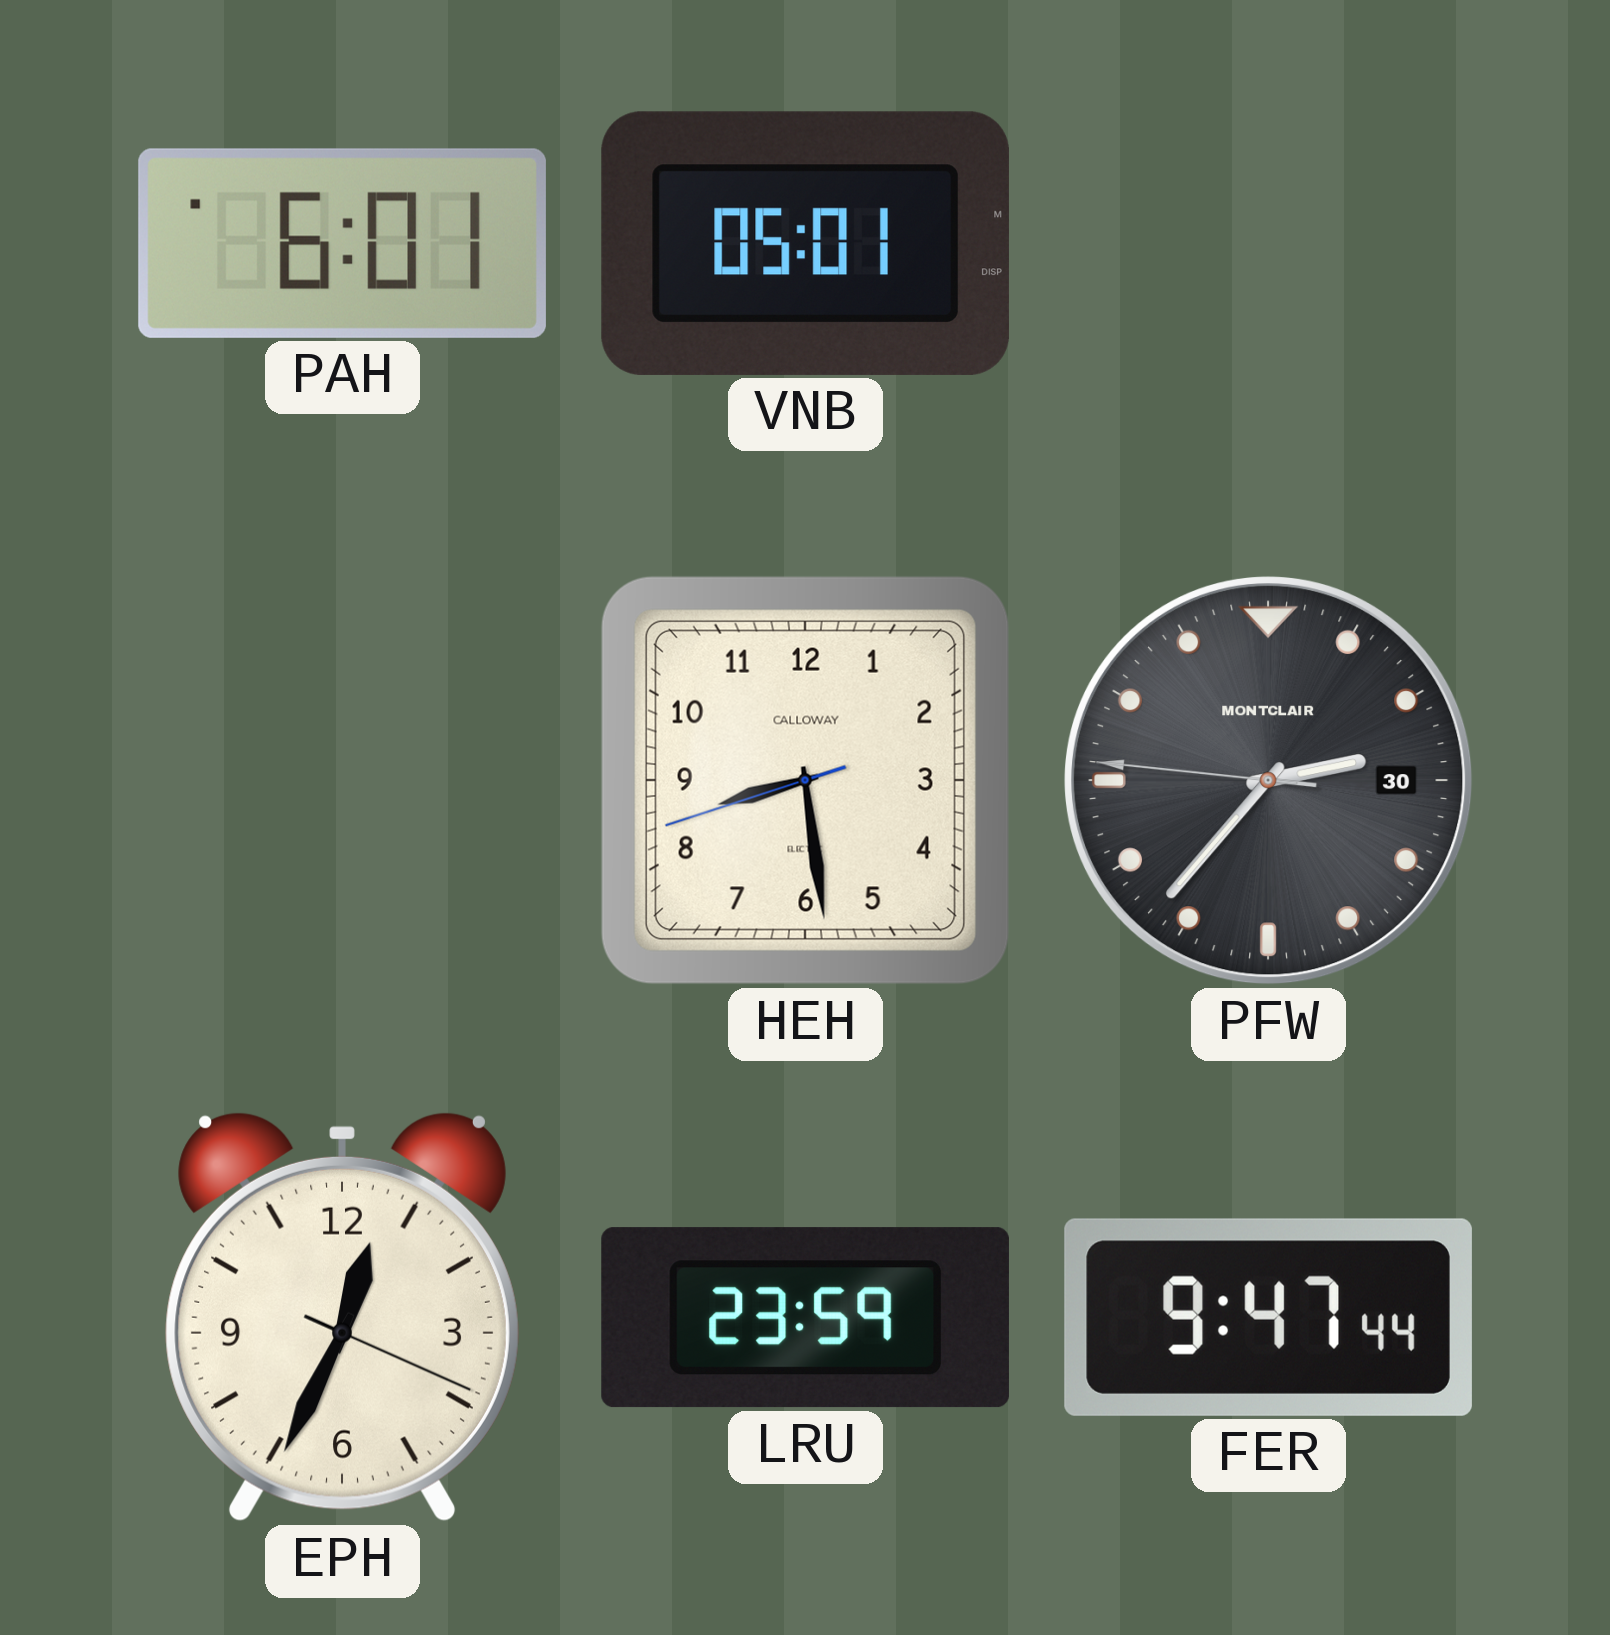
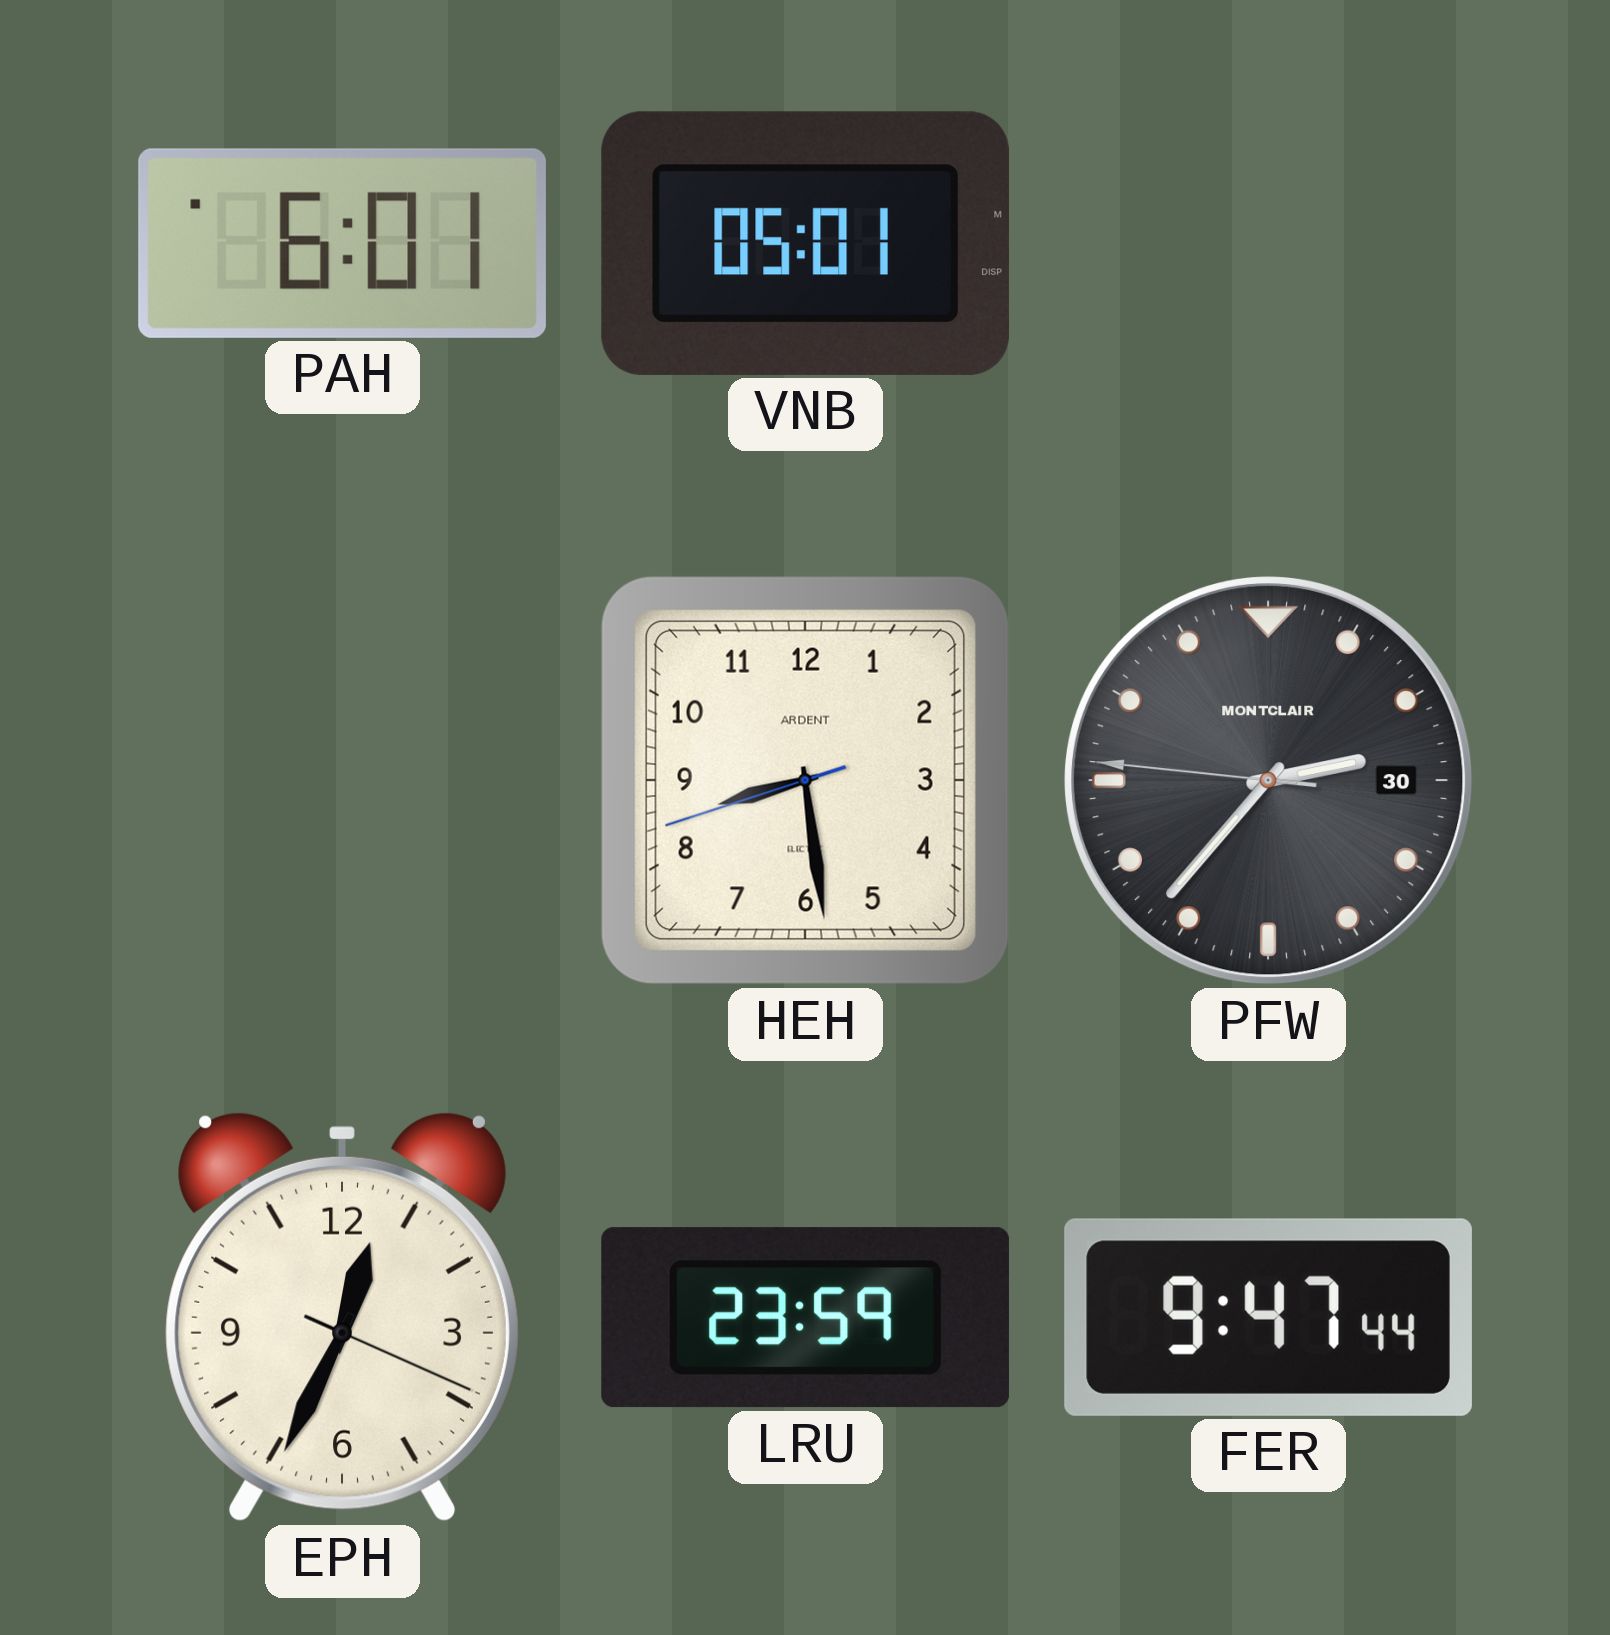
HEH brand: CALLOWAY -> ARDENT
